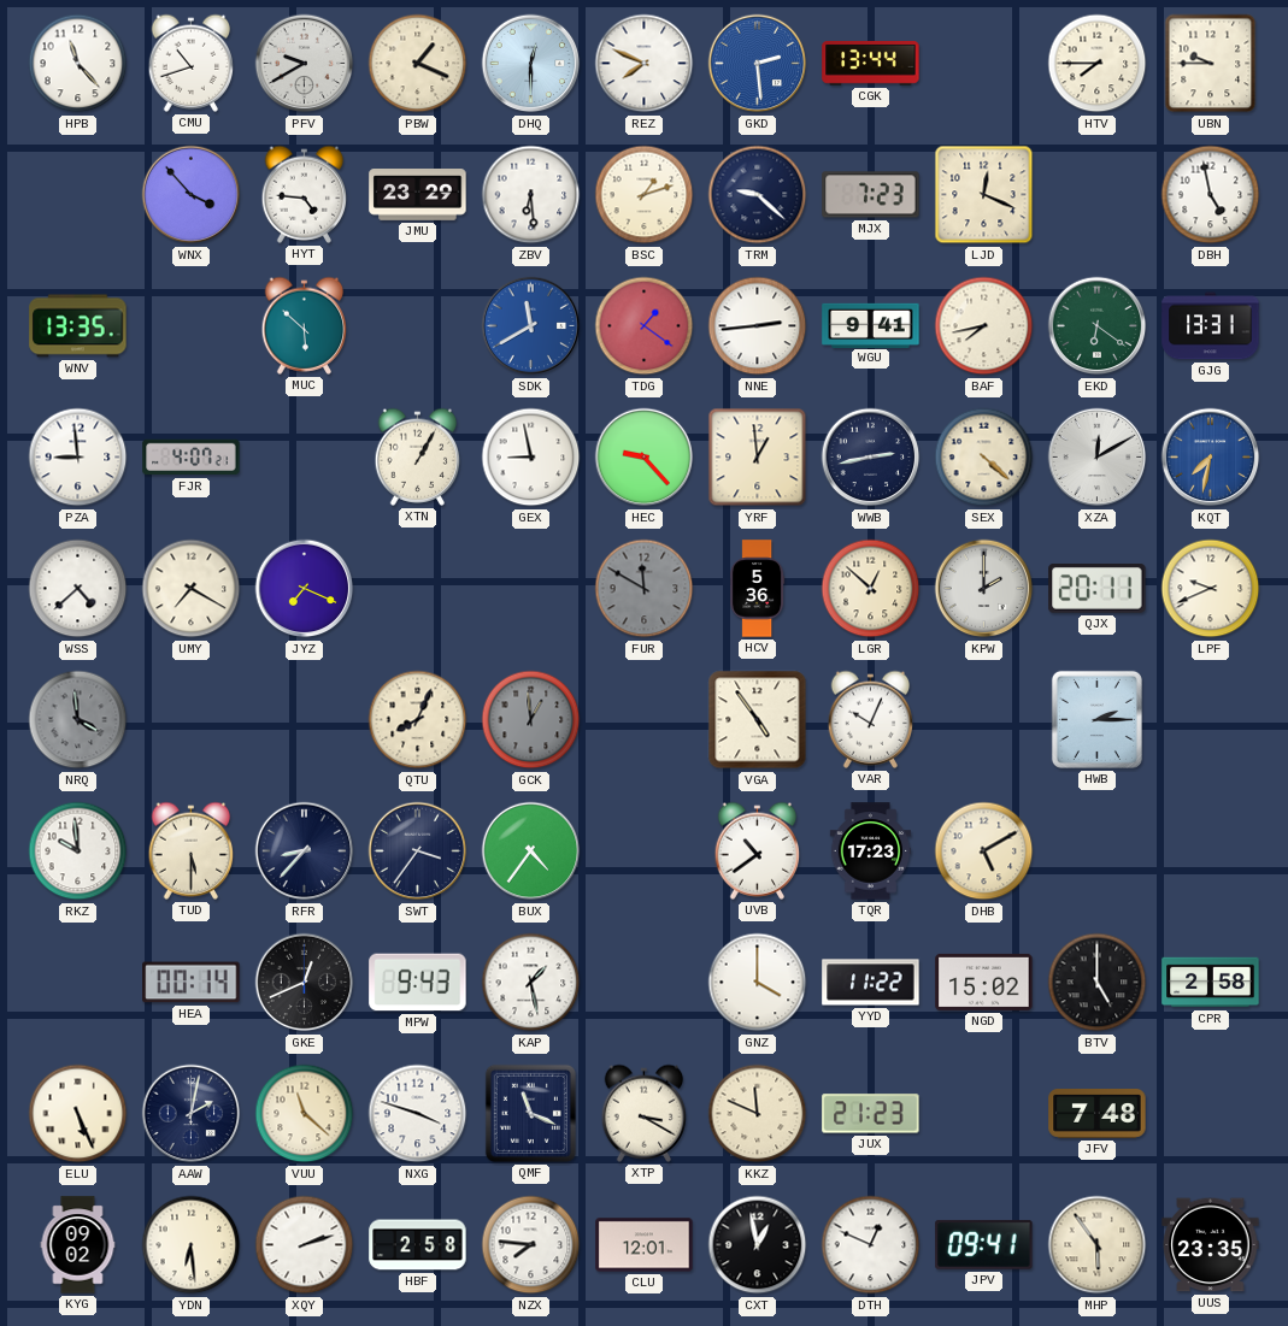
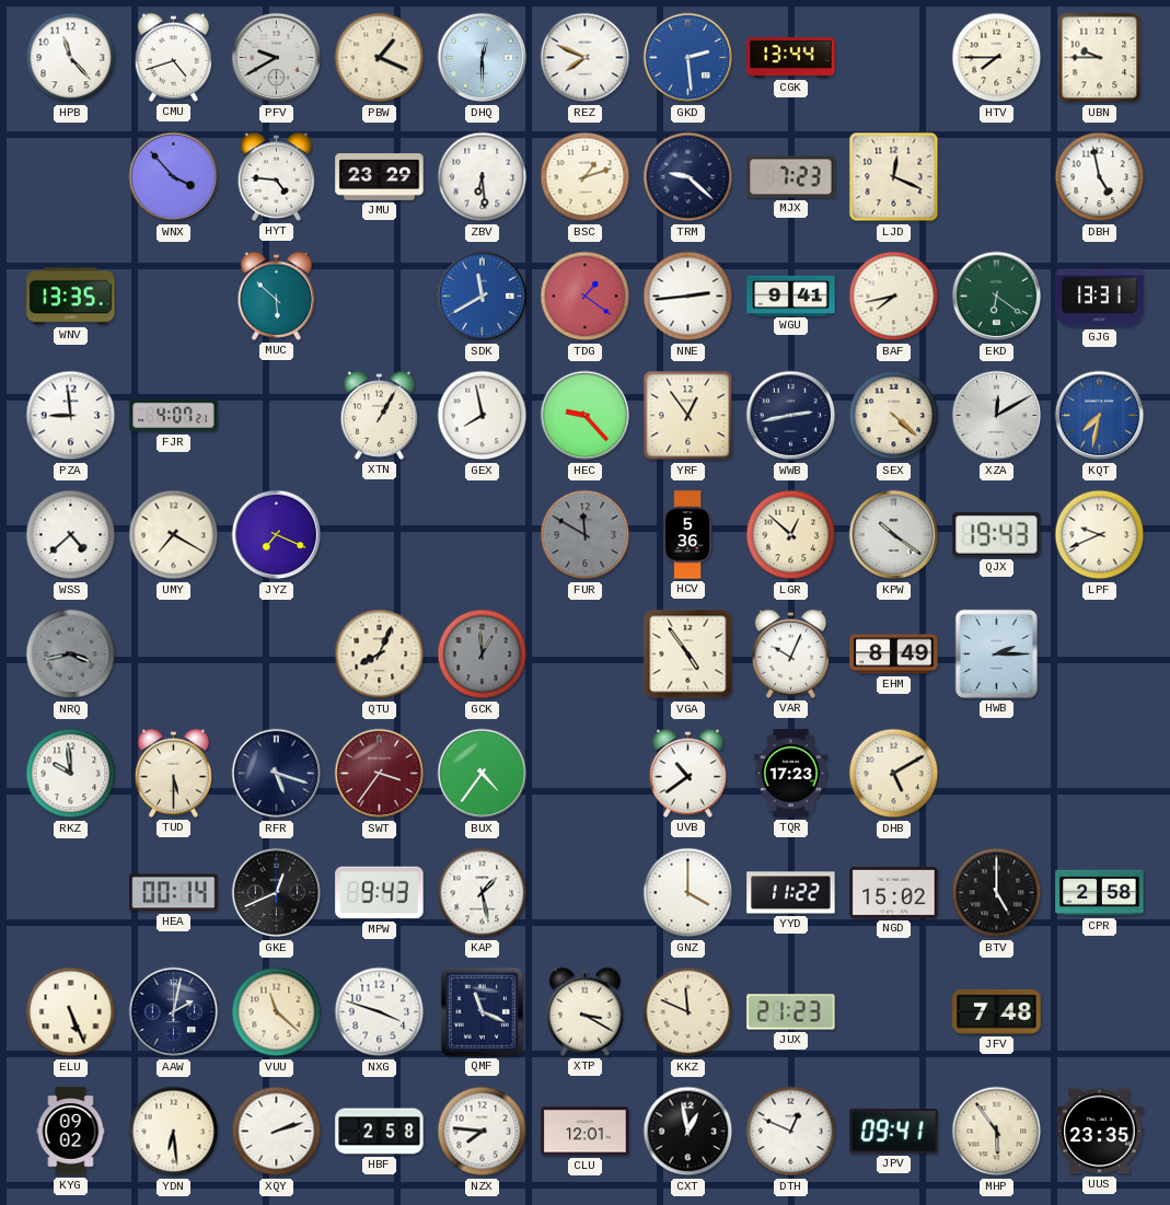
CMU: 10:42 -> 4:42
GEX: 8:58 -> 7:58
YRF: 12:59 -> 12:54
KPW: 2:00 -> 10:21
QJX: 20:11 -> 19:43
NRQ: 3:59 -> 3:43
EHM: none -> 8:49
RFR: 8:37 -> 5:18
SWT dial: navy -> burgundy
